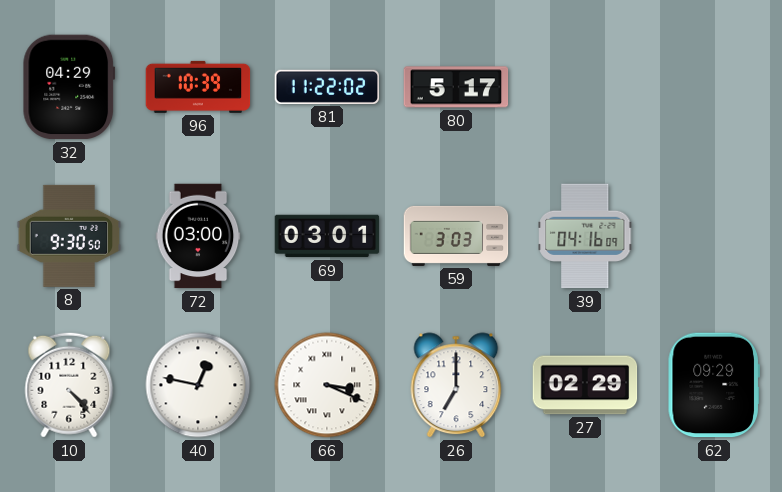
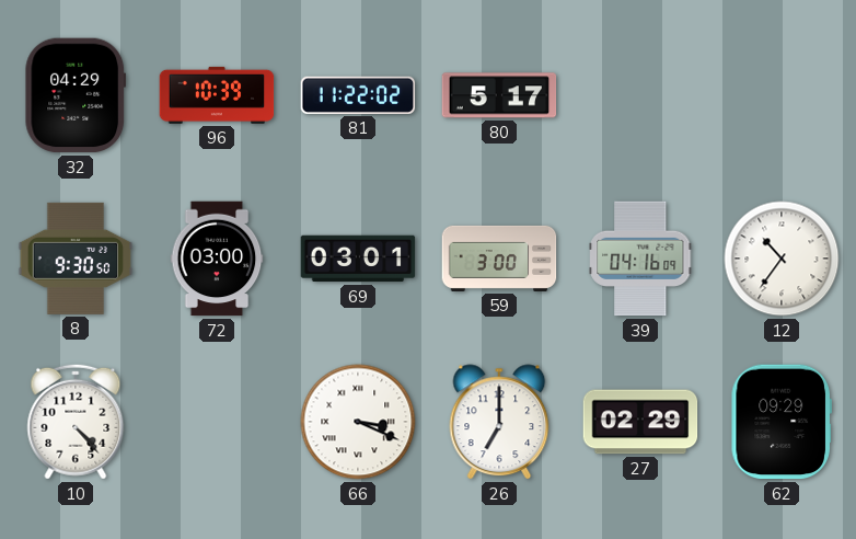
59: 3:03 -> 3:00
12: none -> 10:36
40: 12:47 -> none
